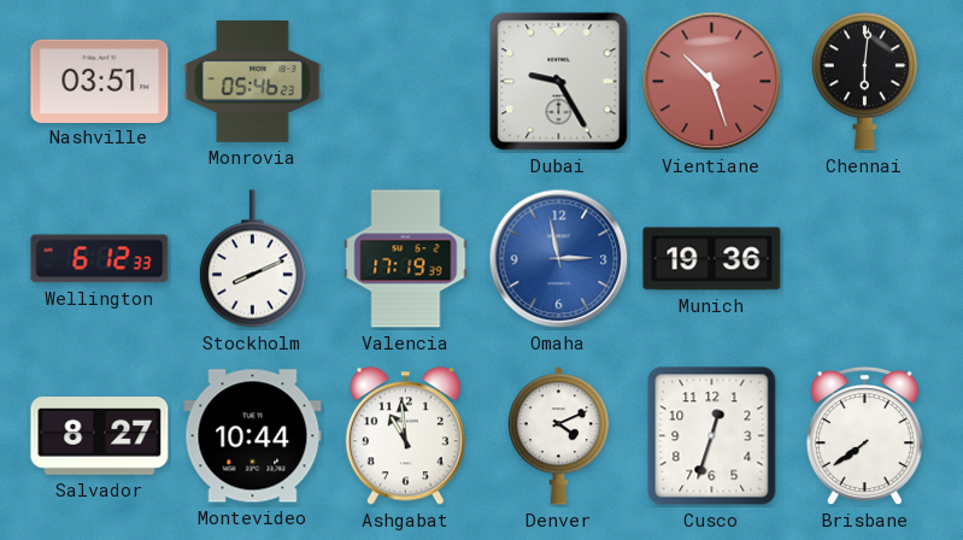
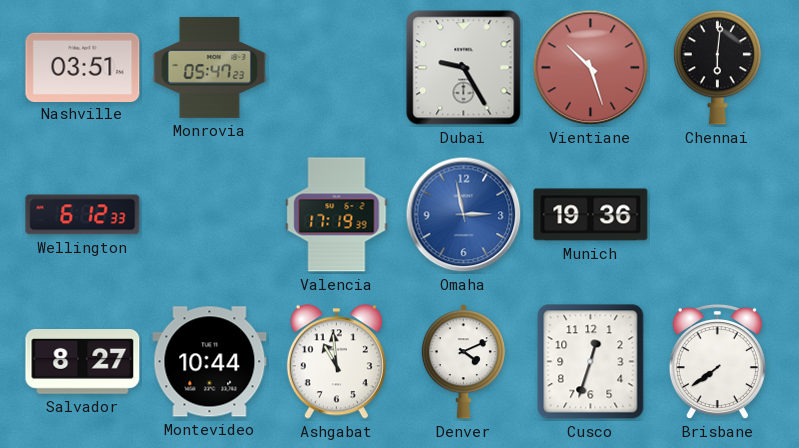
Monrovia: 05:46 -> 05:47
Stockholm: 8:11 -> none
